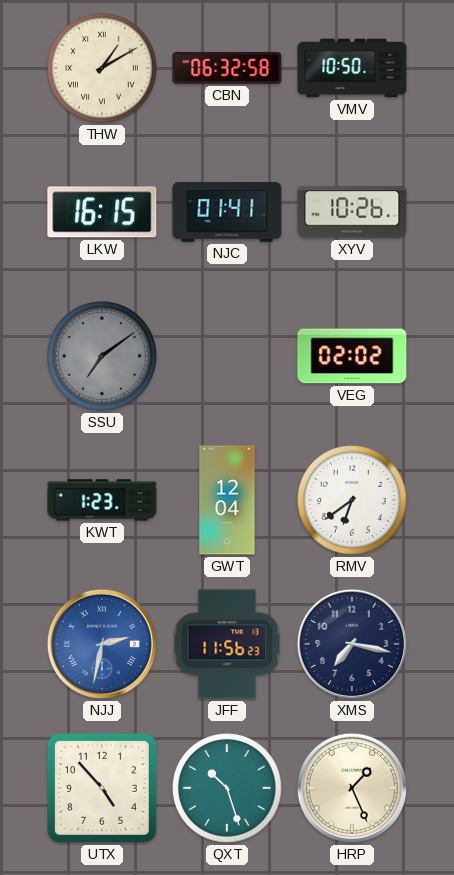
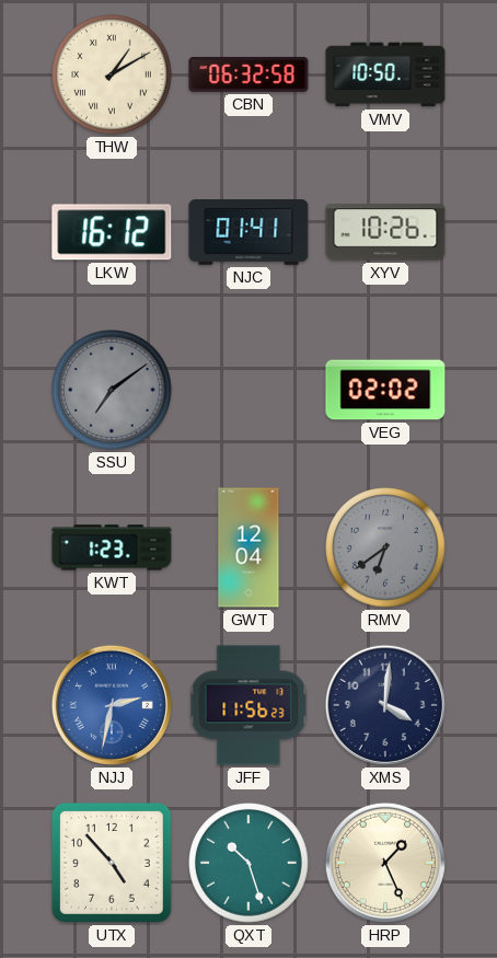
LKW: 16:15 -> 16:12
RMV dial: white -> grey
XMS: 7:17 -> 4:01
